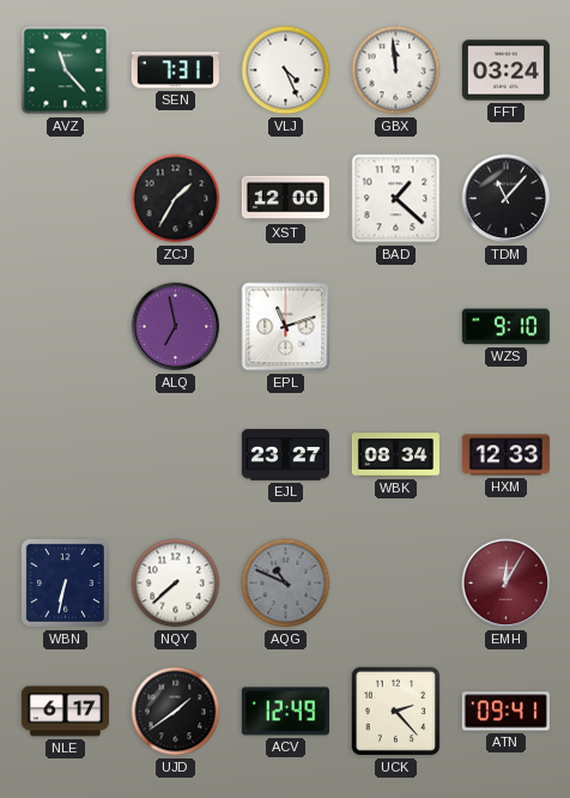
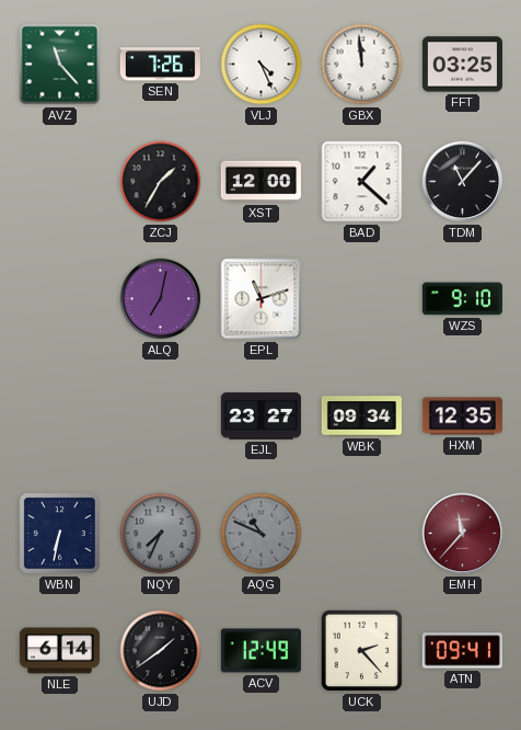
SEN: 7:31 -> 7:26
FFT: 03:24 -> 03:25
ALQ: 6:58 -> 7:02
WBK: 08:34 -> 09:34
HXM: 12:33 -> 12:35
NQY: 7:38 -> 7:34
NQY dial: white -> grey
EMH: 12:05 -> 11:37
NLE: 6:17 -> 6:14
